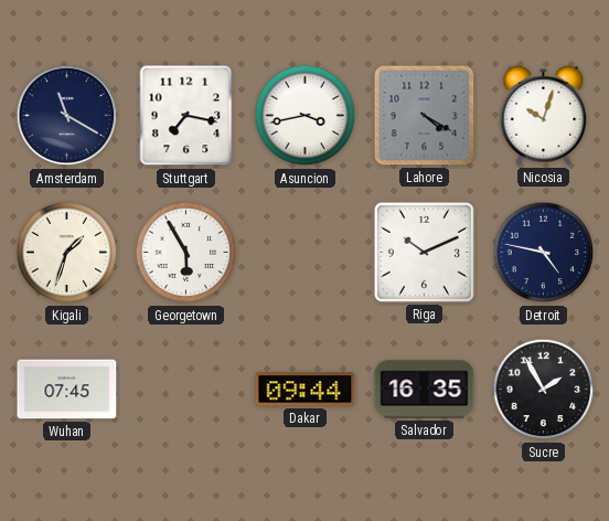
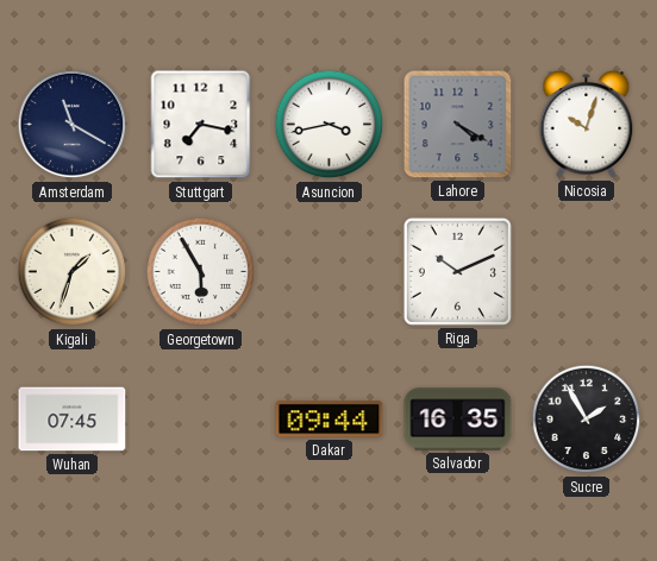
Detroit: 4:47 -> none
